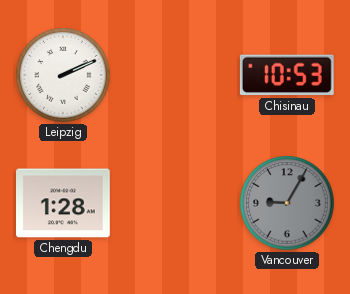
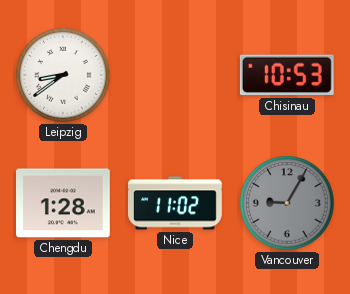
Leipzig: 2:11 -> 8:39
Nice: none -> 11:02
